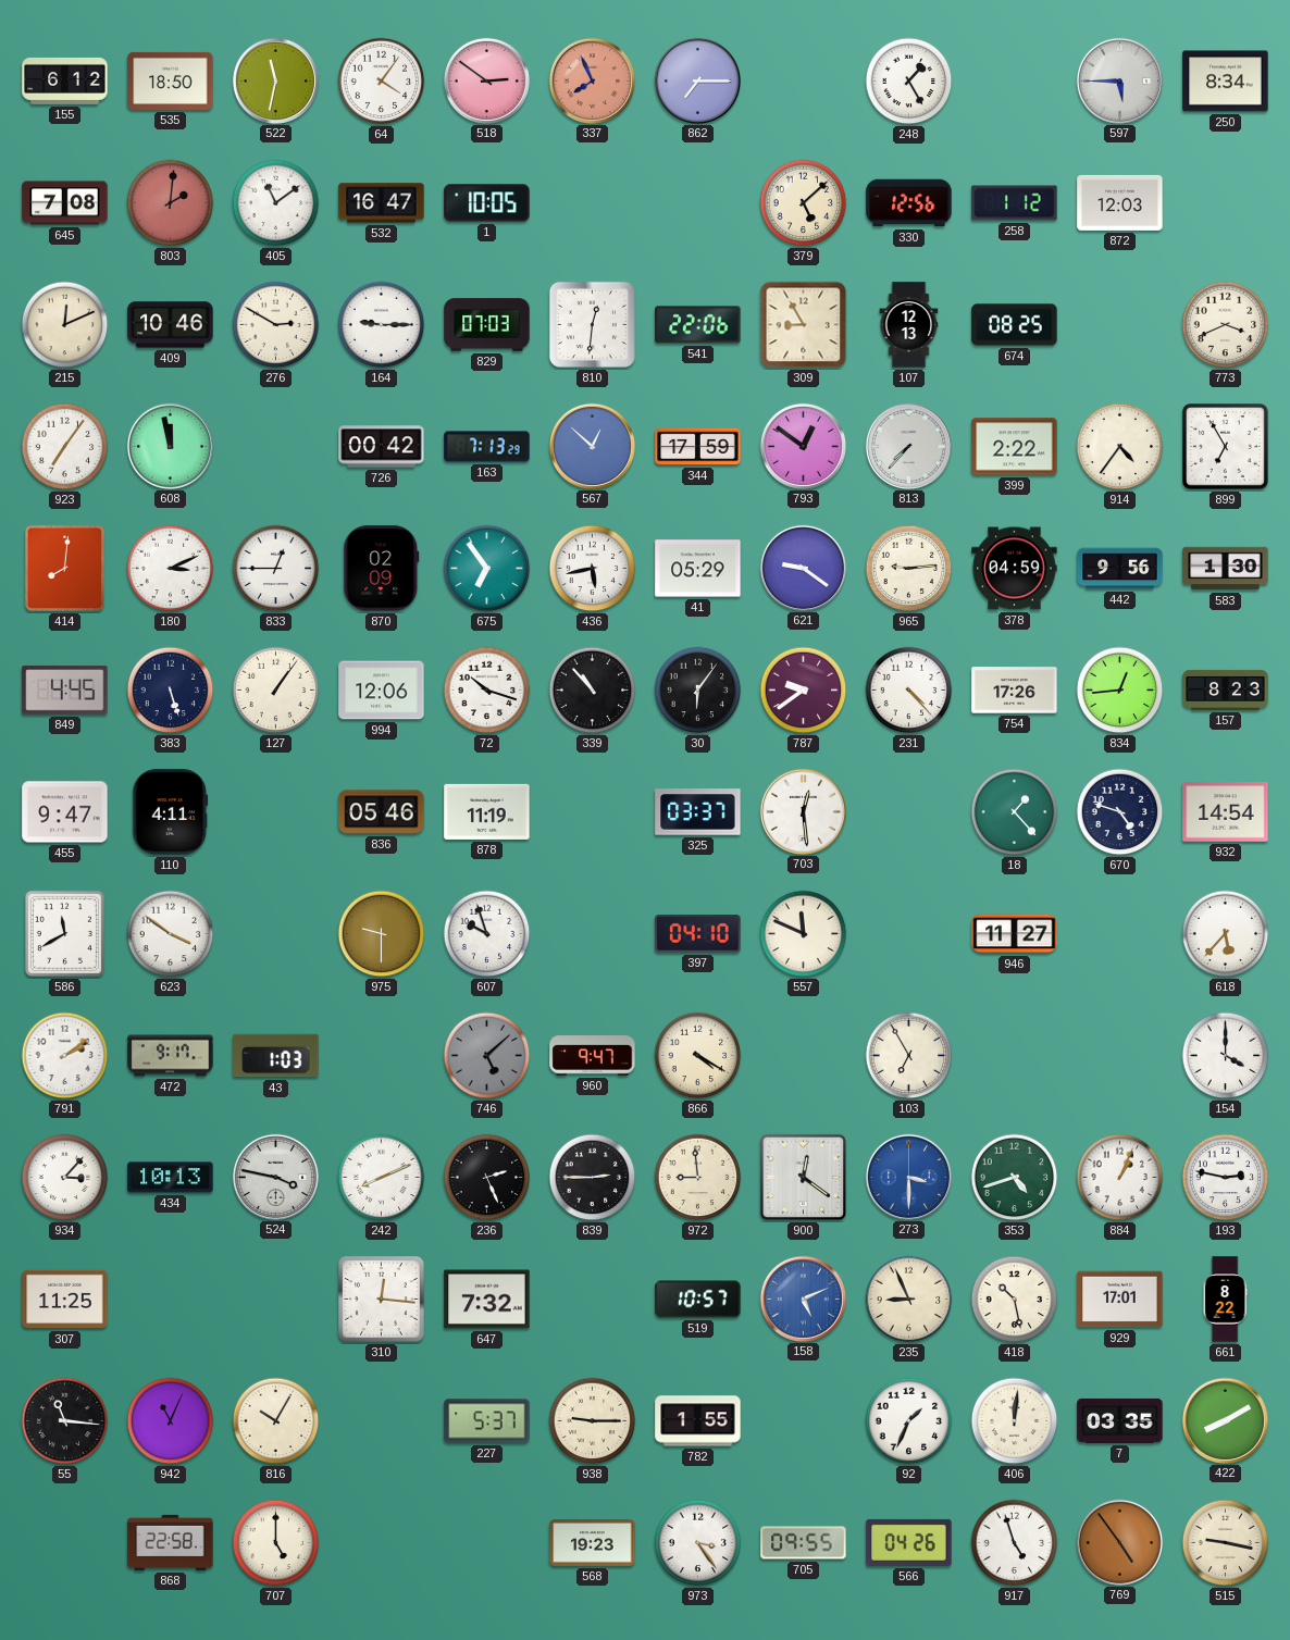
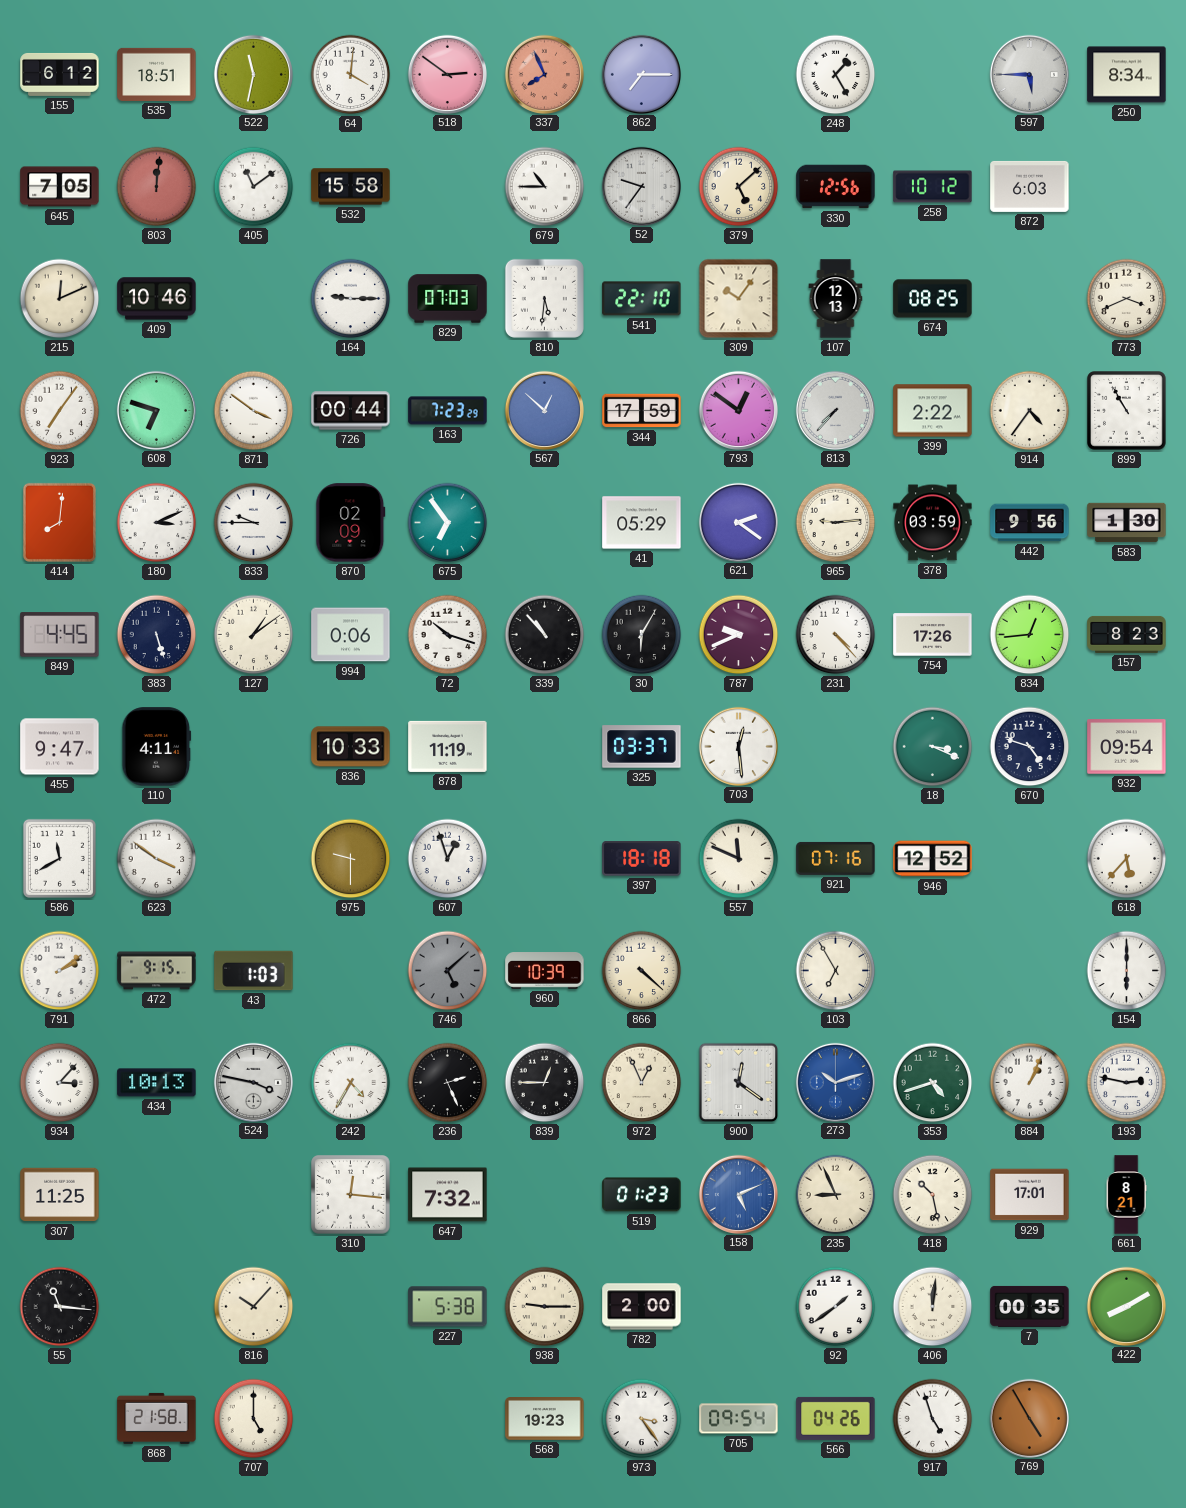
535: 18:50 -> 18:51
64: 4:06 -> 4:01
645: 7:08 -> 7:05
803: 2:01 -> 12:01
532: 16:47 -> 15:58
1: 10:05 -> none
679: none -> 10:45
52: none -> 9:36
258: 1:12 -> 10:12
872: 12:03 -> 6:03
276: 2:50 -> none
810: 12:31 -> 5:31
541: 22:06 -> 22:10
309: 8:55 -> 10:06
608: 11:58 -> 6:48
871: none -> 3:51
726: 00:42 -> 00:44
163: 7:13 -> 7:23
899: 6:55 -> 10:55
833: 12:45 -> 9:45
436: 5:43 -> none
621: 9:21 -> 2:21
378: 04:59 -> 03:59
127: 1:06 -> 1:09
994: 12:06 -> 0:06
30: 6:06 -> 6:05
787: 9:39 -> 9:41
836: 05:46 -> 10:33
18: 1:23 -> 3:19
932: 14:54 -> 09:54
607: 9:57 -> 12:57
397: 04:10 -> 18:18
921: none -> 07:16
946: 11:27 -> 12:52
472: 9:17 -> 9:15
960: 9:47 -> 10:39
866: 4:20 -> 4:22
154: 4:00 -> 6:00
242: 8:11 -> 4:35
839: 2:45 -> 12:45
972: 8:59 -> 12:56
273: 3:30 -> 10:12
519: 10:57 -> 01:23
661: 8:22 -> 8:21
942: 11:04 -> none
816: 10:05 -> 10:07
227: 5:37 -> 5:38
782: 1:55 -> 2:00
92: 1:34 -> 1:39
7: 03:35 -> 00:35
868: 22:58 -> 21:58
705: 09:55 -> 09:54
769: 4:54 -> 4:55
515: 9:17 -> none
